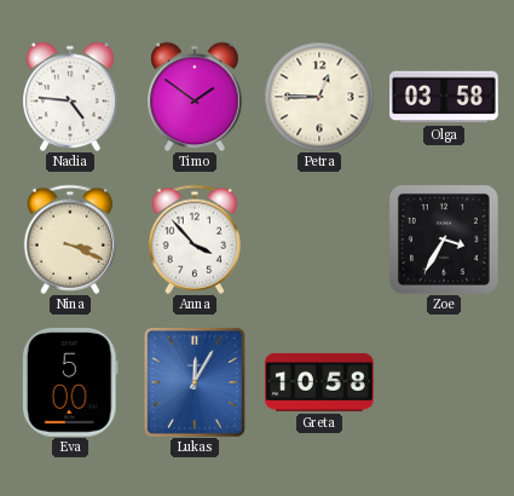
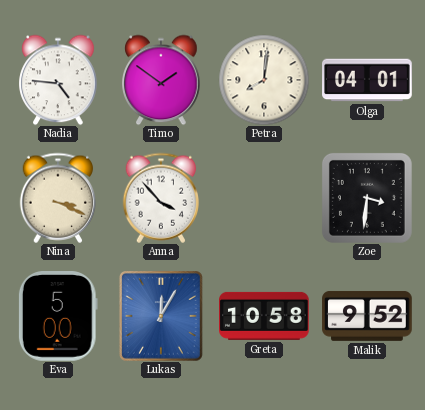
Petra: 12:45 -> 8:01
Olga: 03:58 -> 04:01
Zoe: 3:35 -> 3:31
Malik: none -> 9:52
